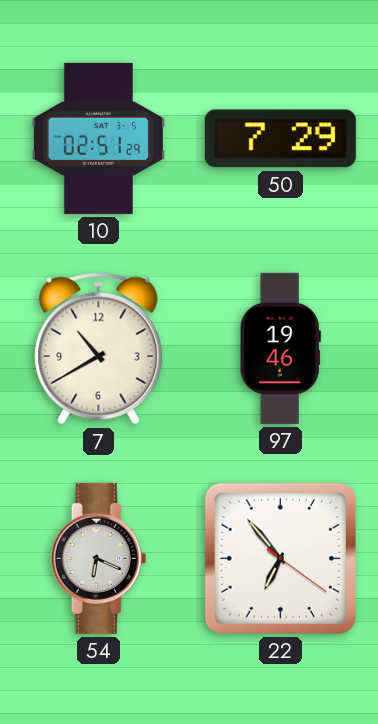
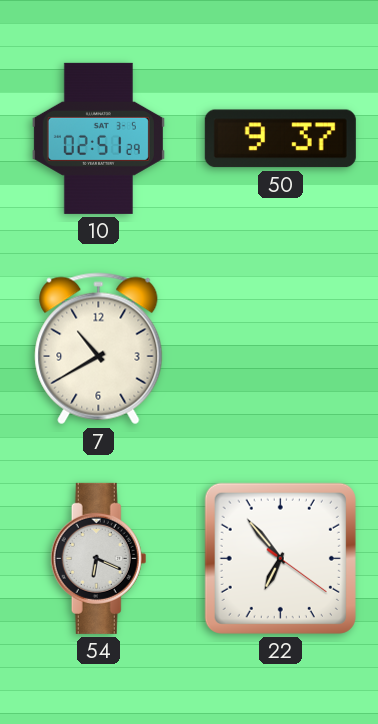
50: 7:29 -> 9:37
97: 19:46 -> none
